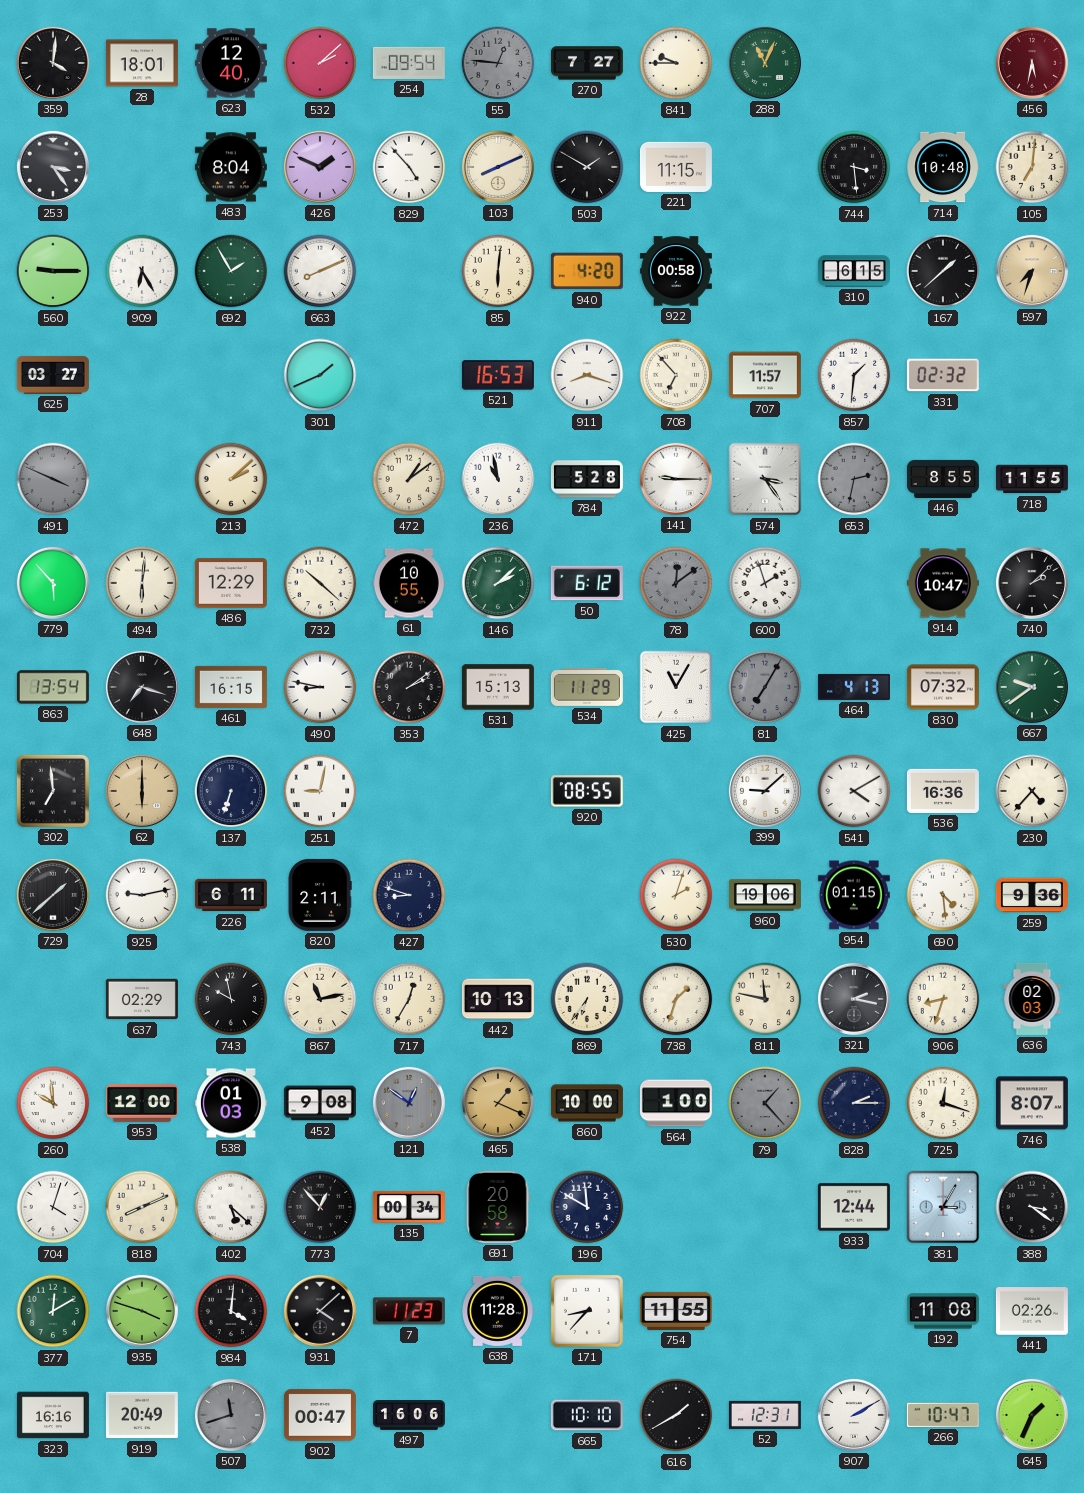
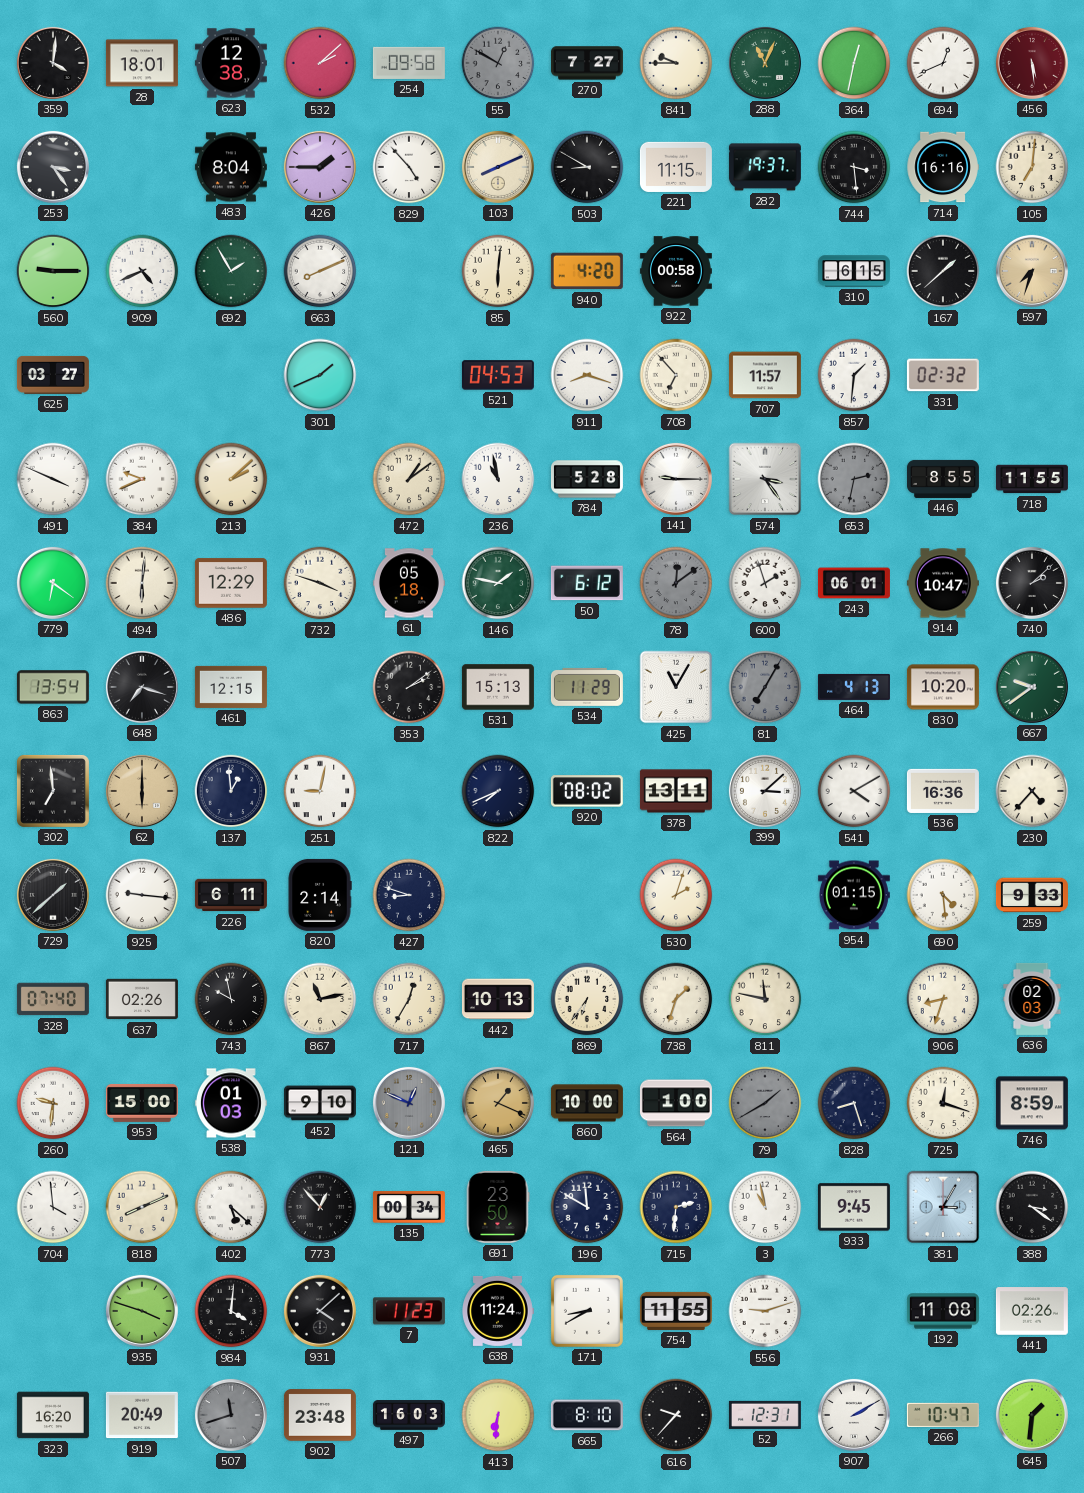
623: 12:40 -> 12:38
254: 09:54 -> 09:58
55: 12:46 -> 12:50
364: none -> 12:32
694: none -> 12:41
456: 5:32 -> 5:29
426: 1:49 -> 1:45
503: 1:50 -> 8:50
282: none -> 19:37
714: 10:48 -> 16:16
909: 6:25 -> 4:41
521: 16:53 -> 04:53
491 dial: grey -> white
384: none -> 9:41
779: 5:53 -> 6:21
732: 10:22 -> 3:48
61: 10:55 -> 05:18
146: 2:08 -> 1:47
243: none -> 06:01
461: 16:15 -> 12:15
490: 8:47 -> none
830: 07:32 -> 10:20
137: 6:33 -> 12:59
822: none -> 7:41
920: 08:55 -> 08:02
378: none -> 13:11
399: 9:08 -> 3:08
925: 9:13 -> 9:16
820: 2:11 -> 2:14
960: 19:06 -> none
259: 9:36 -> 9:33
328: none -> 07:40
637: 02:29 -> 02:26
321: 2:17 -> none
260: 9:59 -> 9:31
953: 12:00 -> 15:00
452: 9:08 -> 9:10
121: 12:51 -> 12:49
79: 1:23 -> 1:40
828: 2:15 -> 8:27
746: 8:07 -> 8:59
704: 4:03 -> 3:59
691: 20:58 -> 23:50
715: none -> 2:31
3: none -> 10:58
933: 12:44 -> 9:45
377: 12:10 -> none
638: 11:28 -> 11:24
171: 8:37 -> 8:40
556: none -> 9:12
323: 16:16 -> 16:20
902: 00:47 -> 23:48
497: 16:06 -> 16:03
413: none -> 6:31
665: 10:10 -> 8:10
616: 1:40 -> 9:37
645: 1:34 -> 1:31
